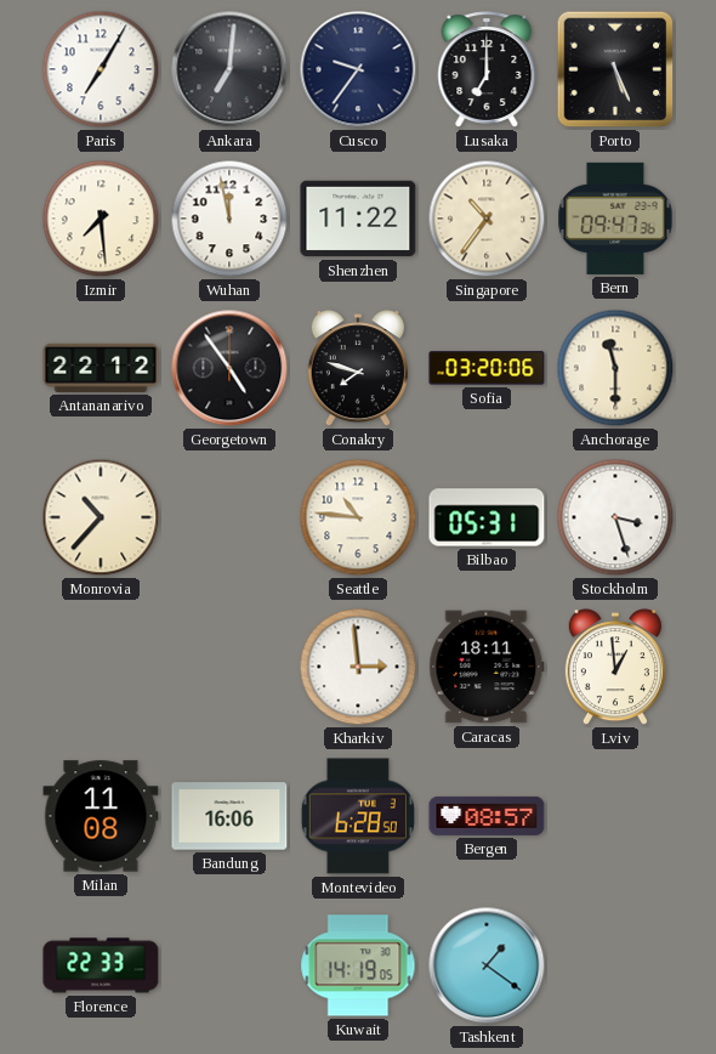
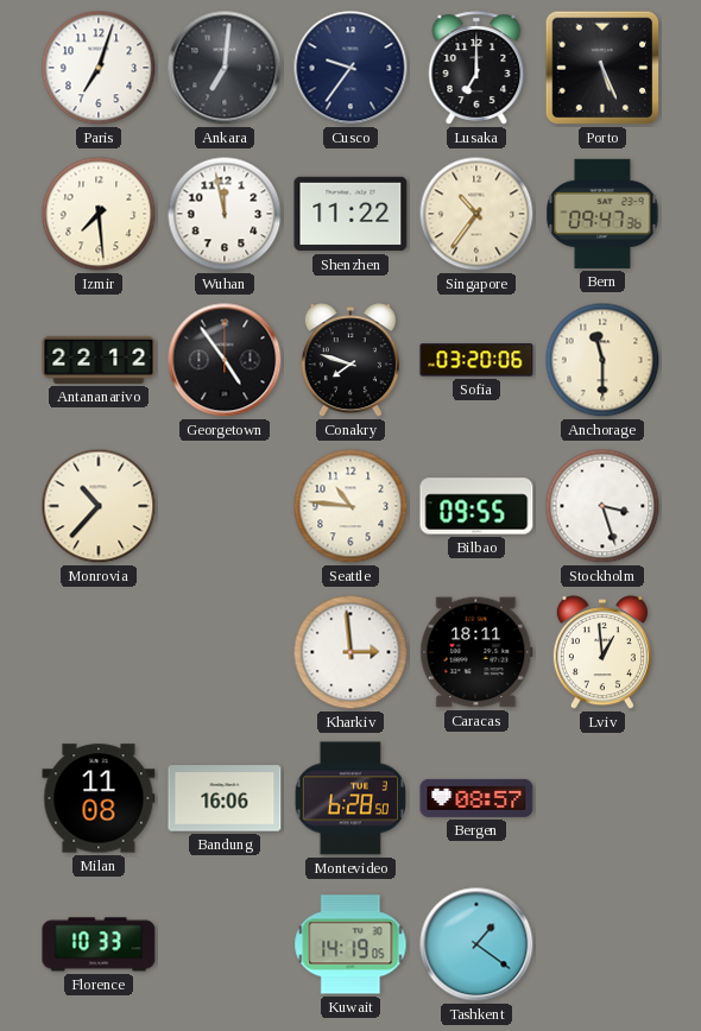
Paris: 7:05 -> 7:03
Bilbao: 05:31 -> 09:55
Florence: 22:33 -> 10:33
